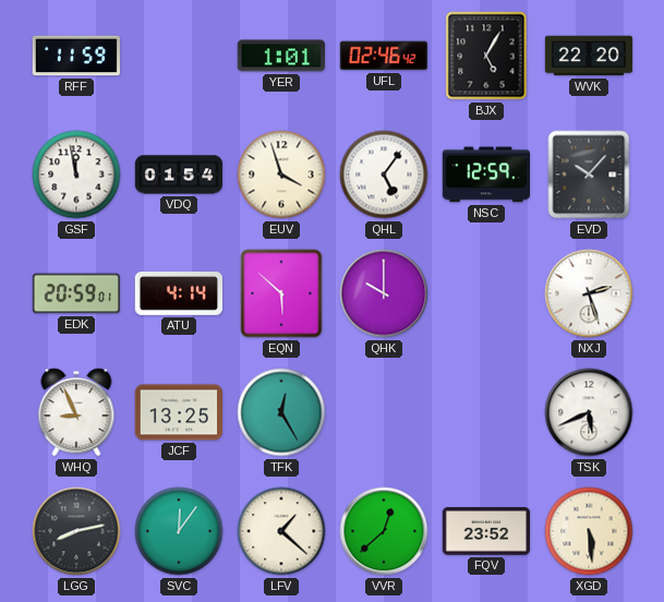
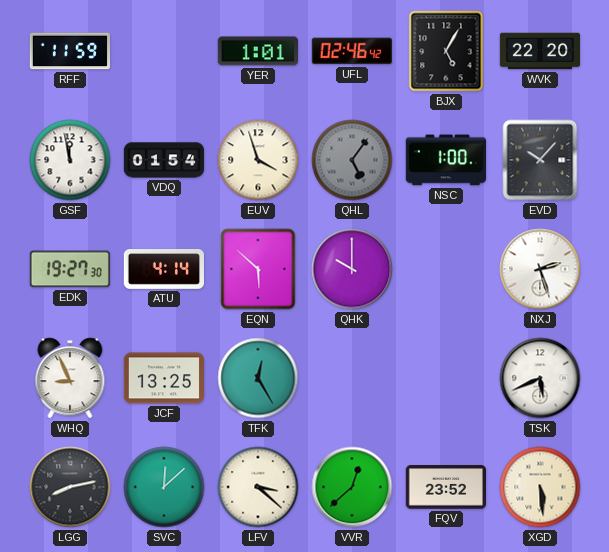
QHL dial: white -> grey
NSC: 12:59 -> 1:00
EDK: 20:59 -> 19:27
SVC: 12:06 -> 12:08
LFV: 1:22 -> 3:22
